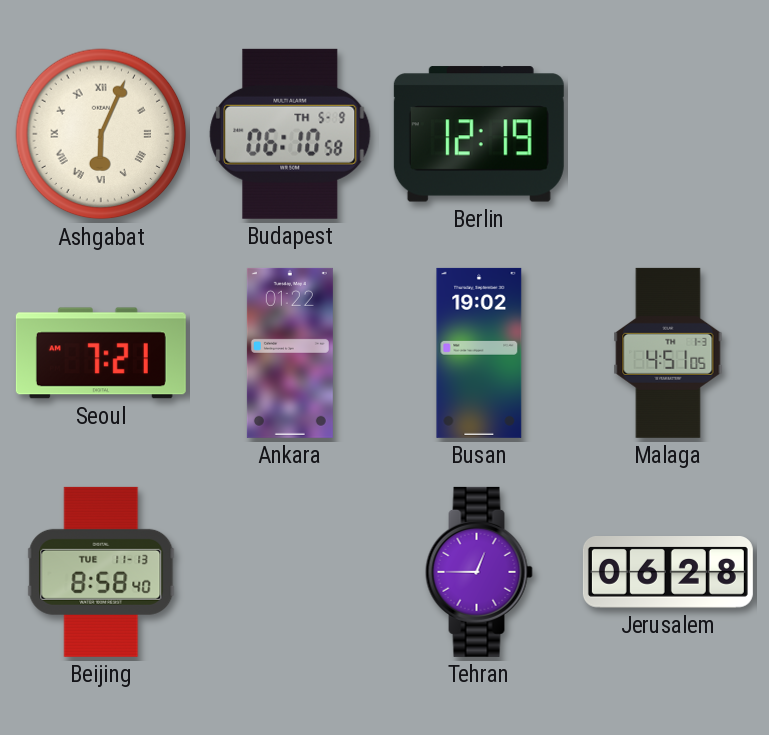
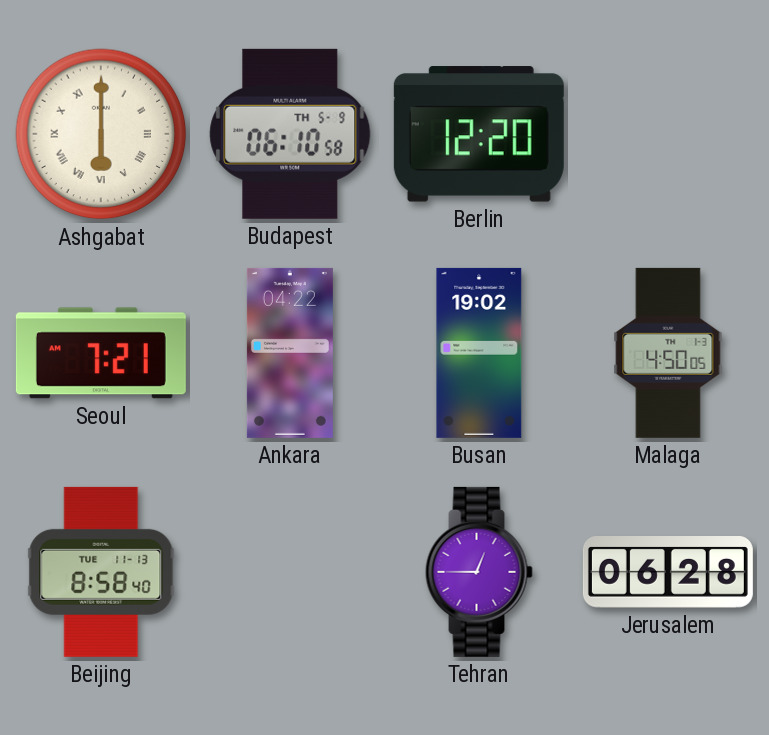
Ashgabat: 6:04 -> 6:00
Berlin: 12:19 -> 12:20
Ankara: 01:22 -> 04:22
Malaga: 4:51 -> 4:50
